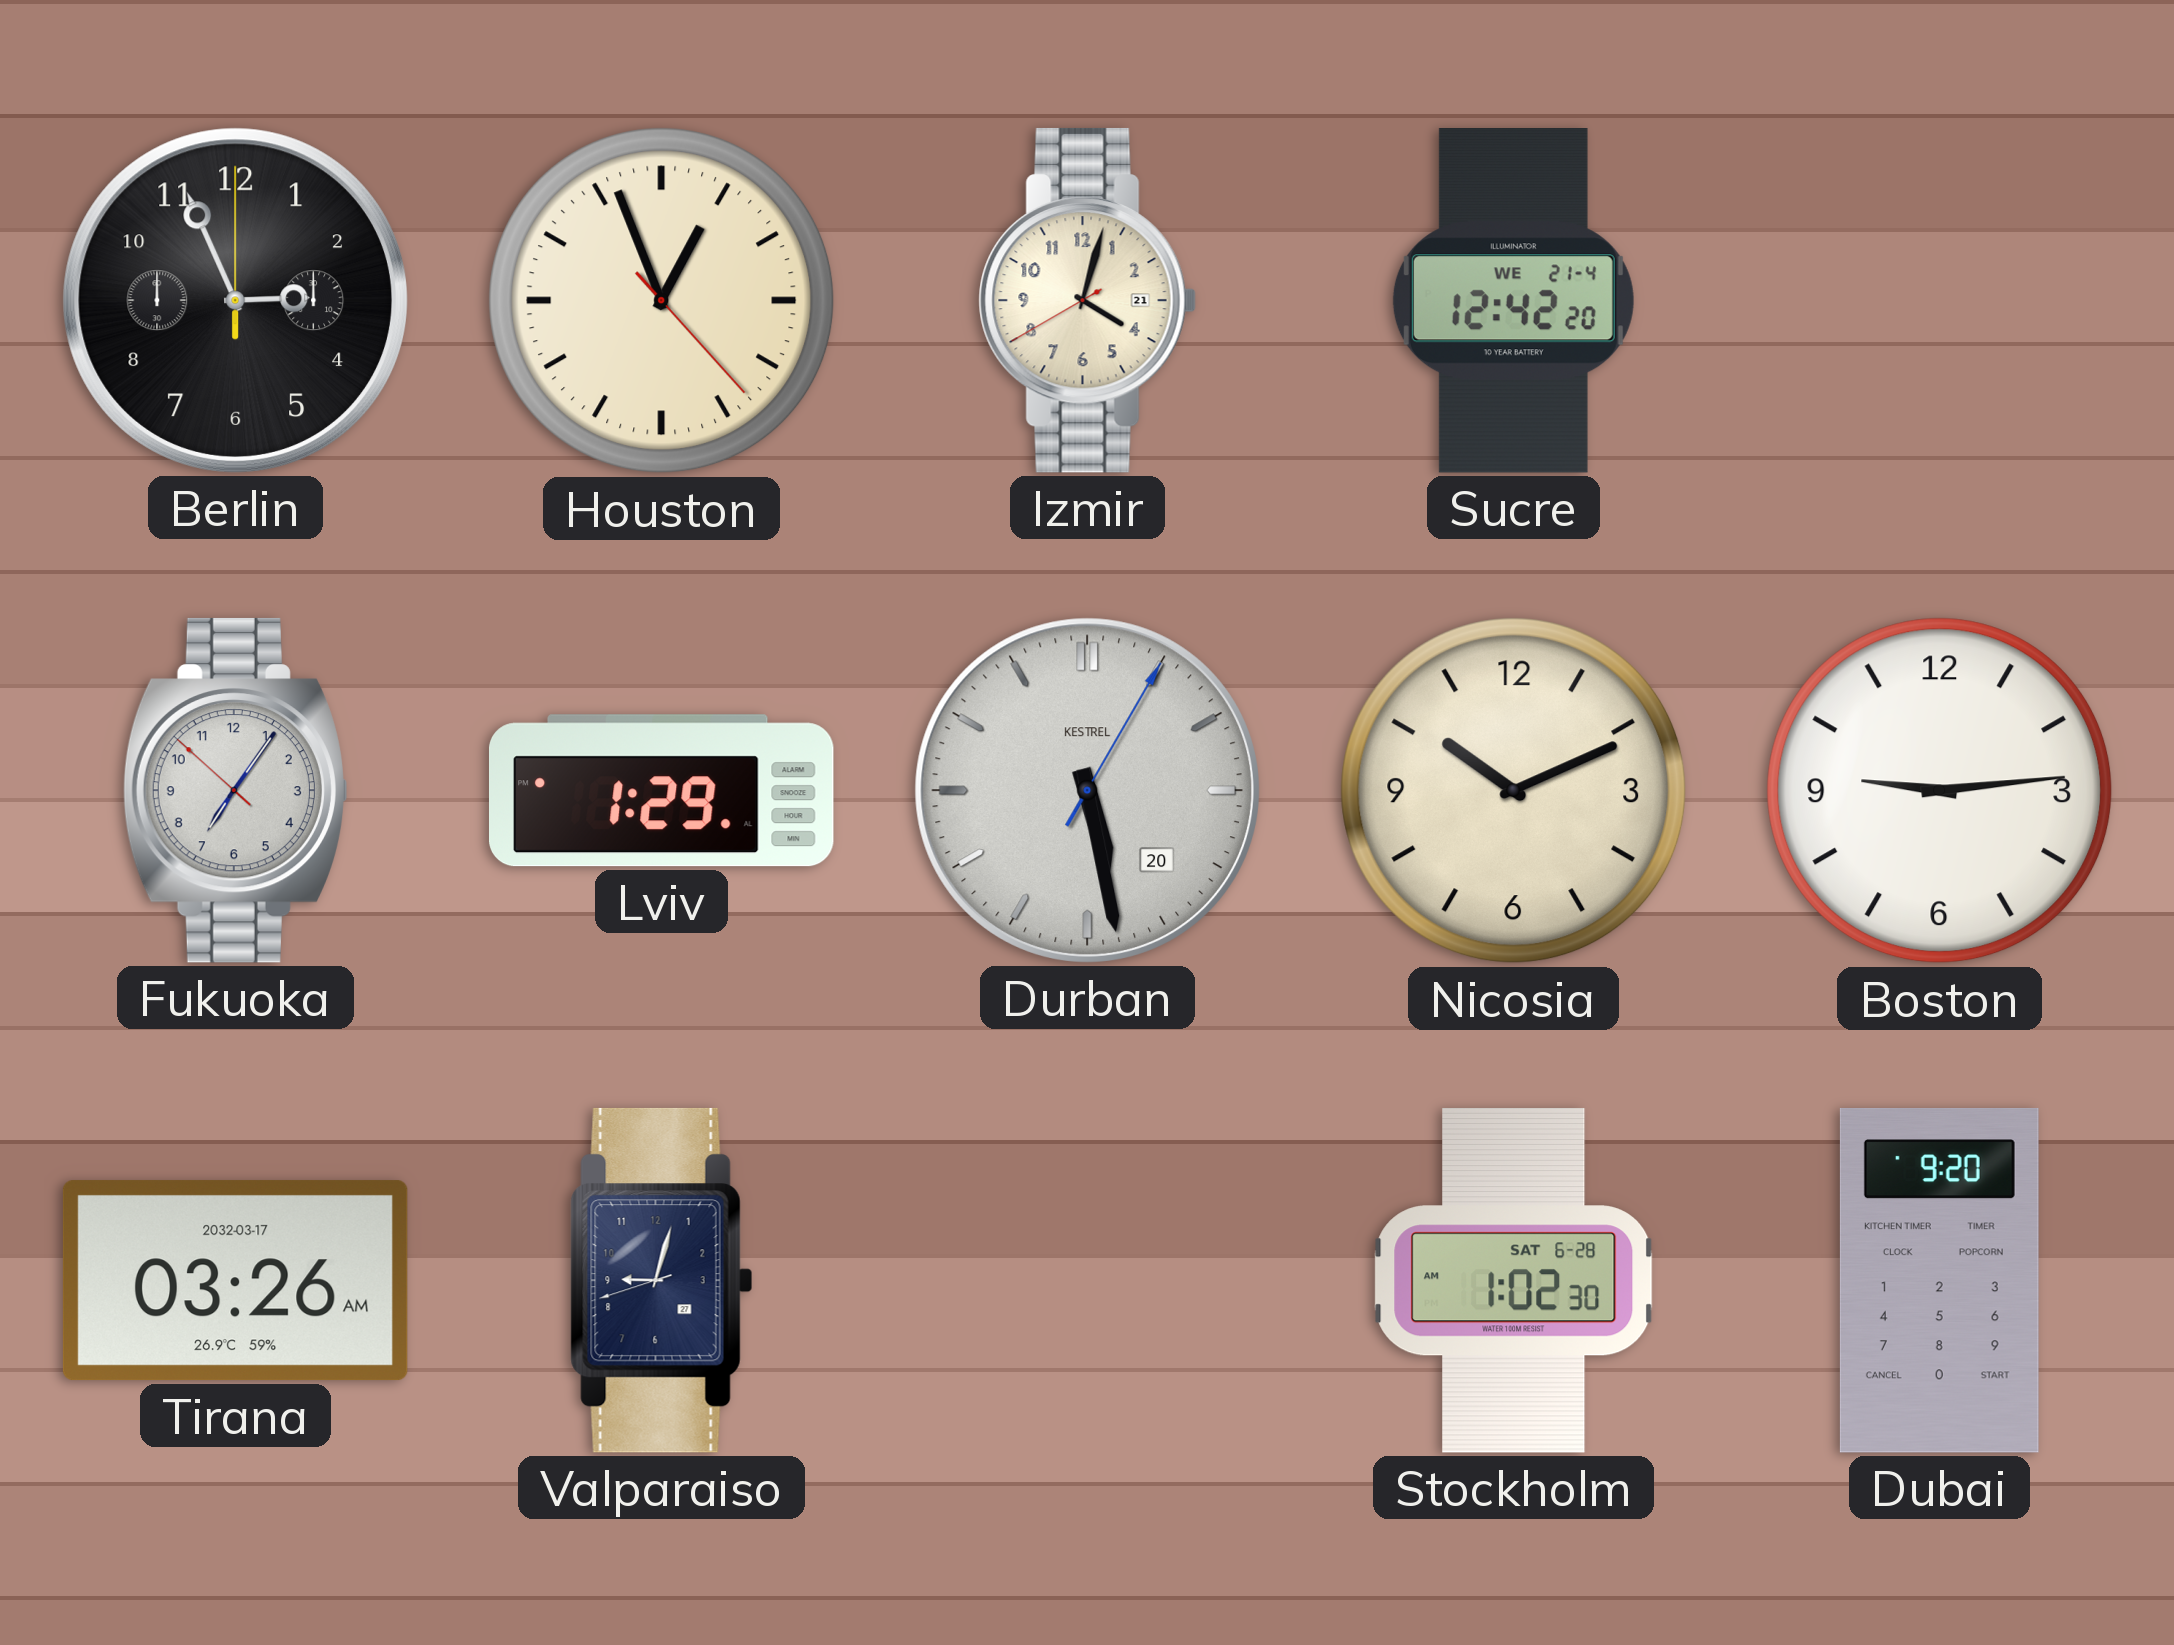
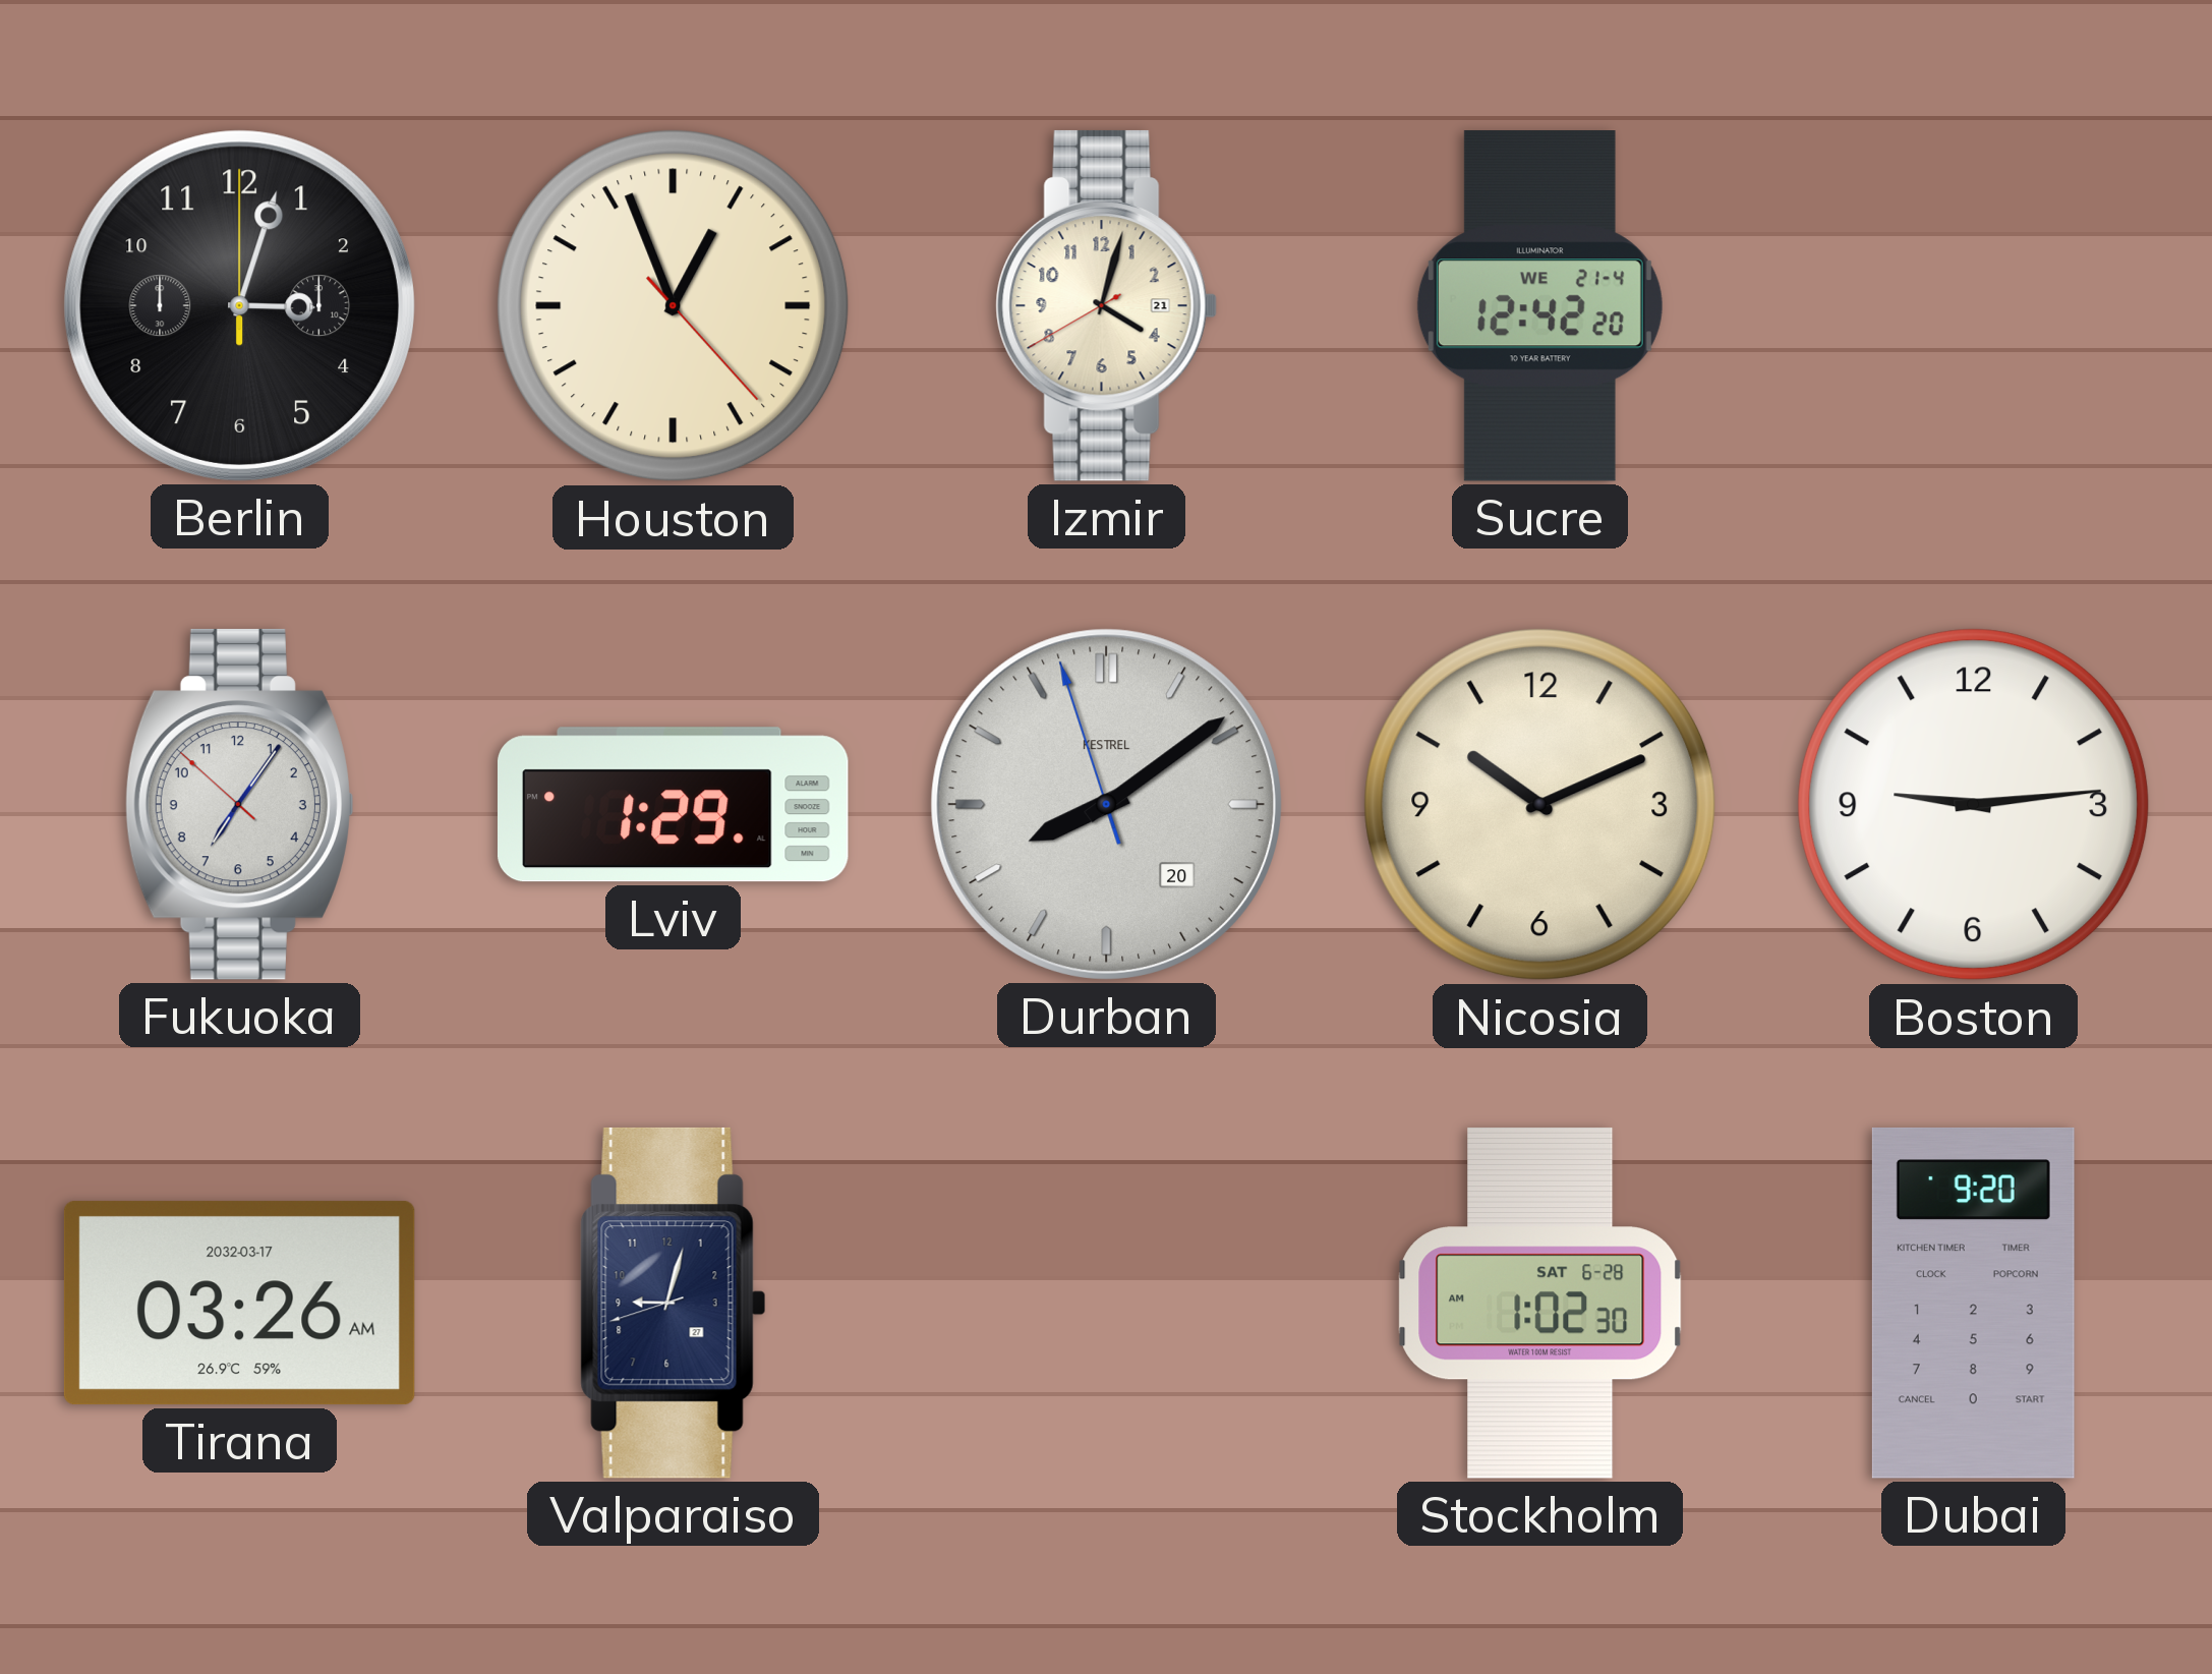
Berlin: 2:56 -> 3:03
Durban: 5:28 -> 8:08
